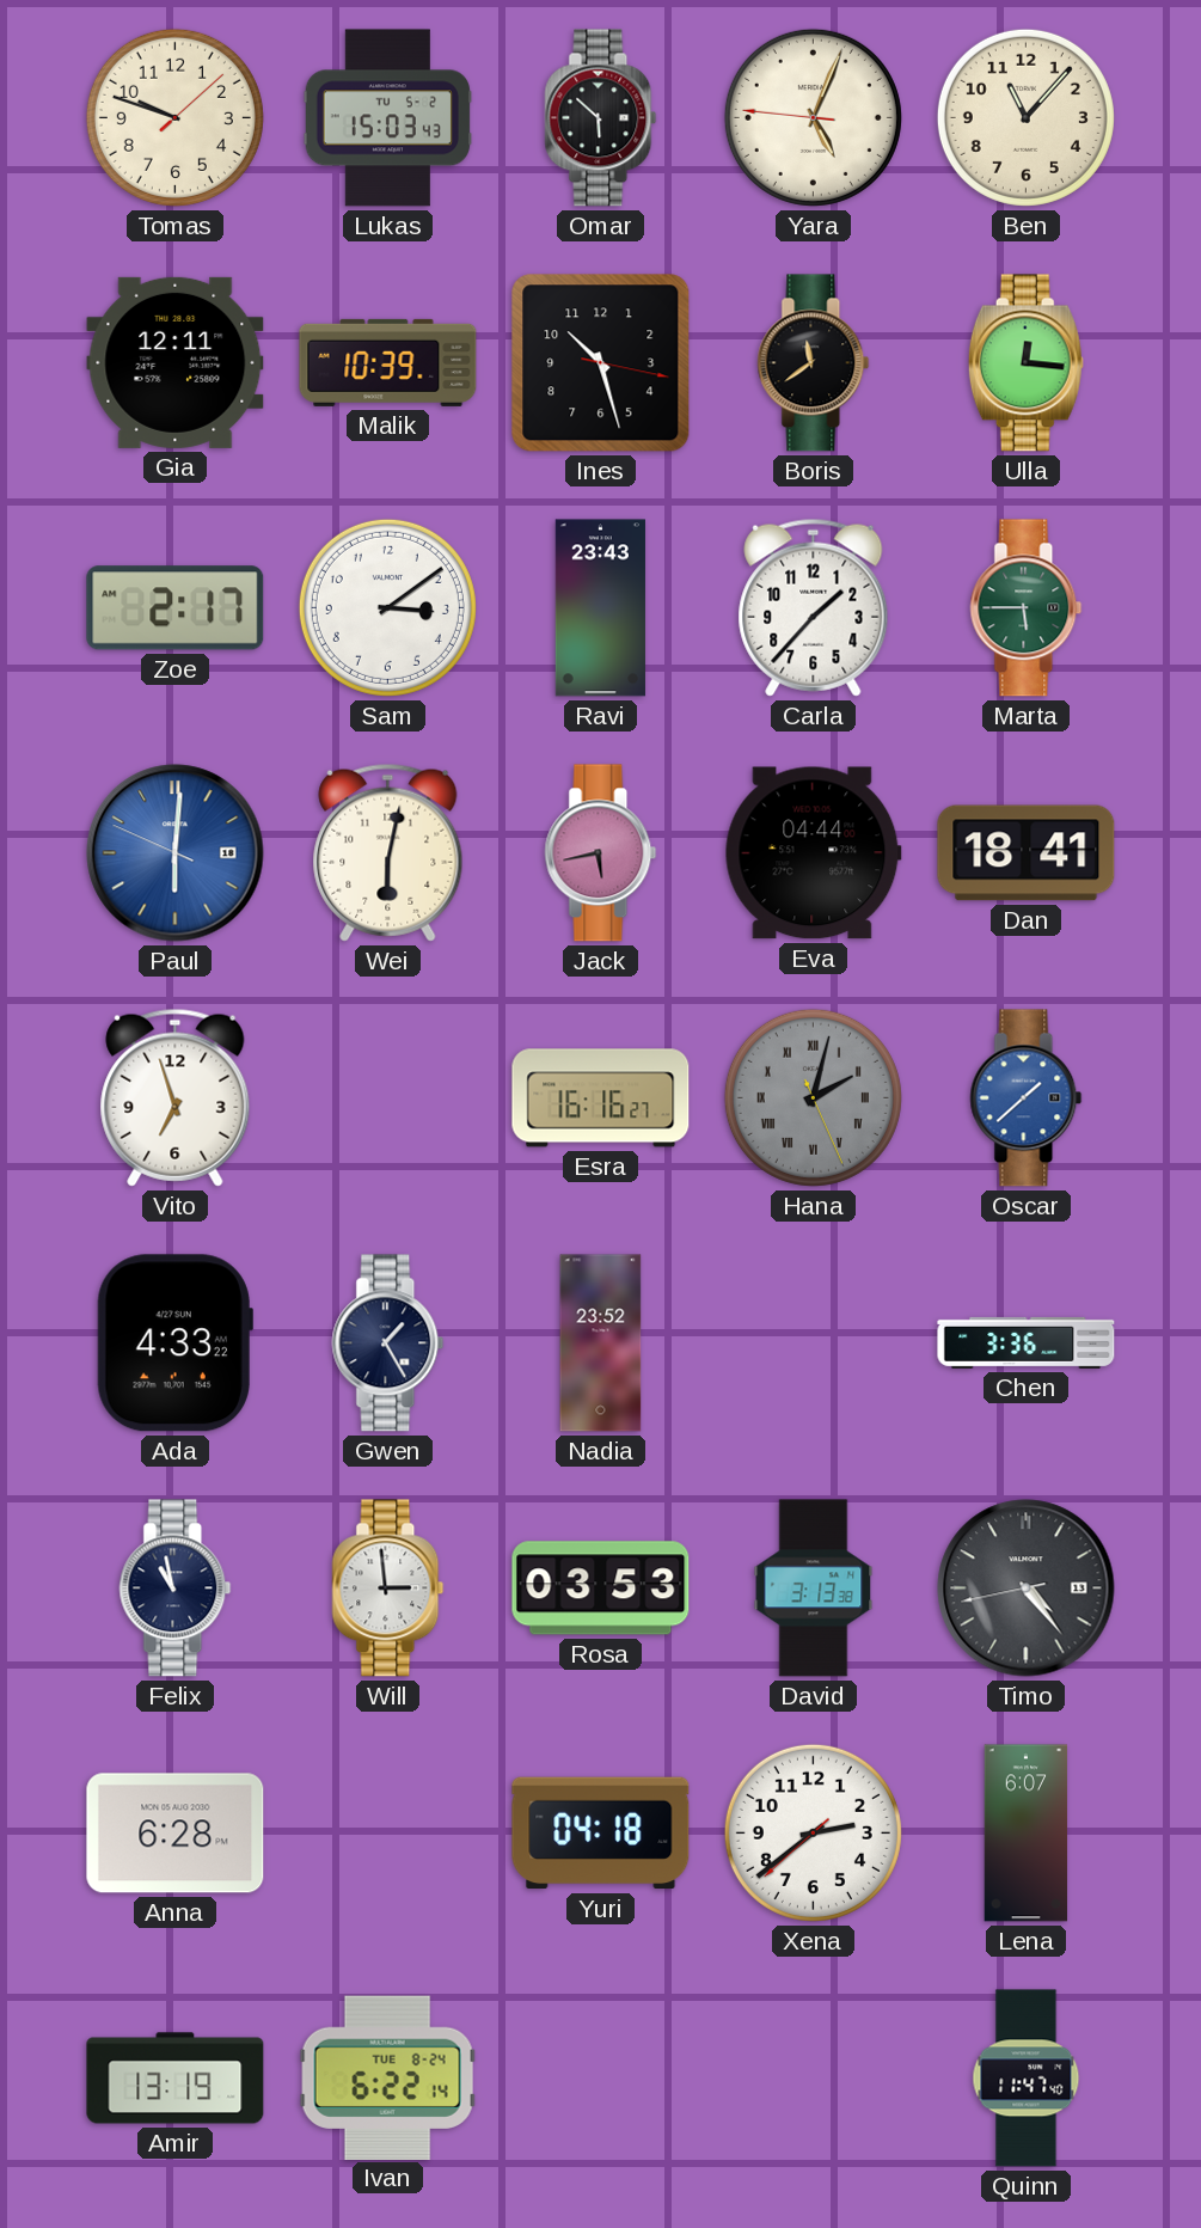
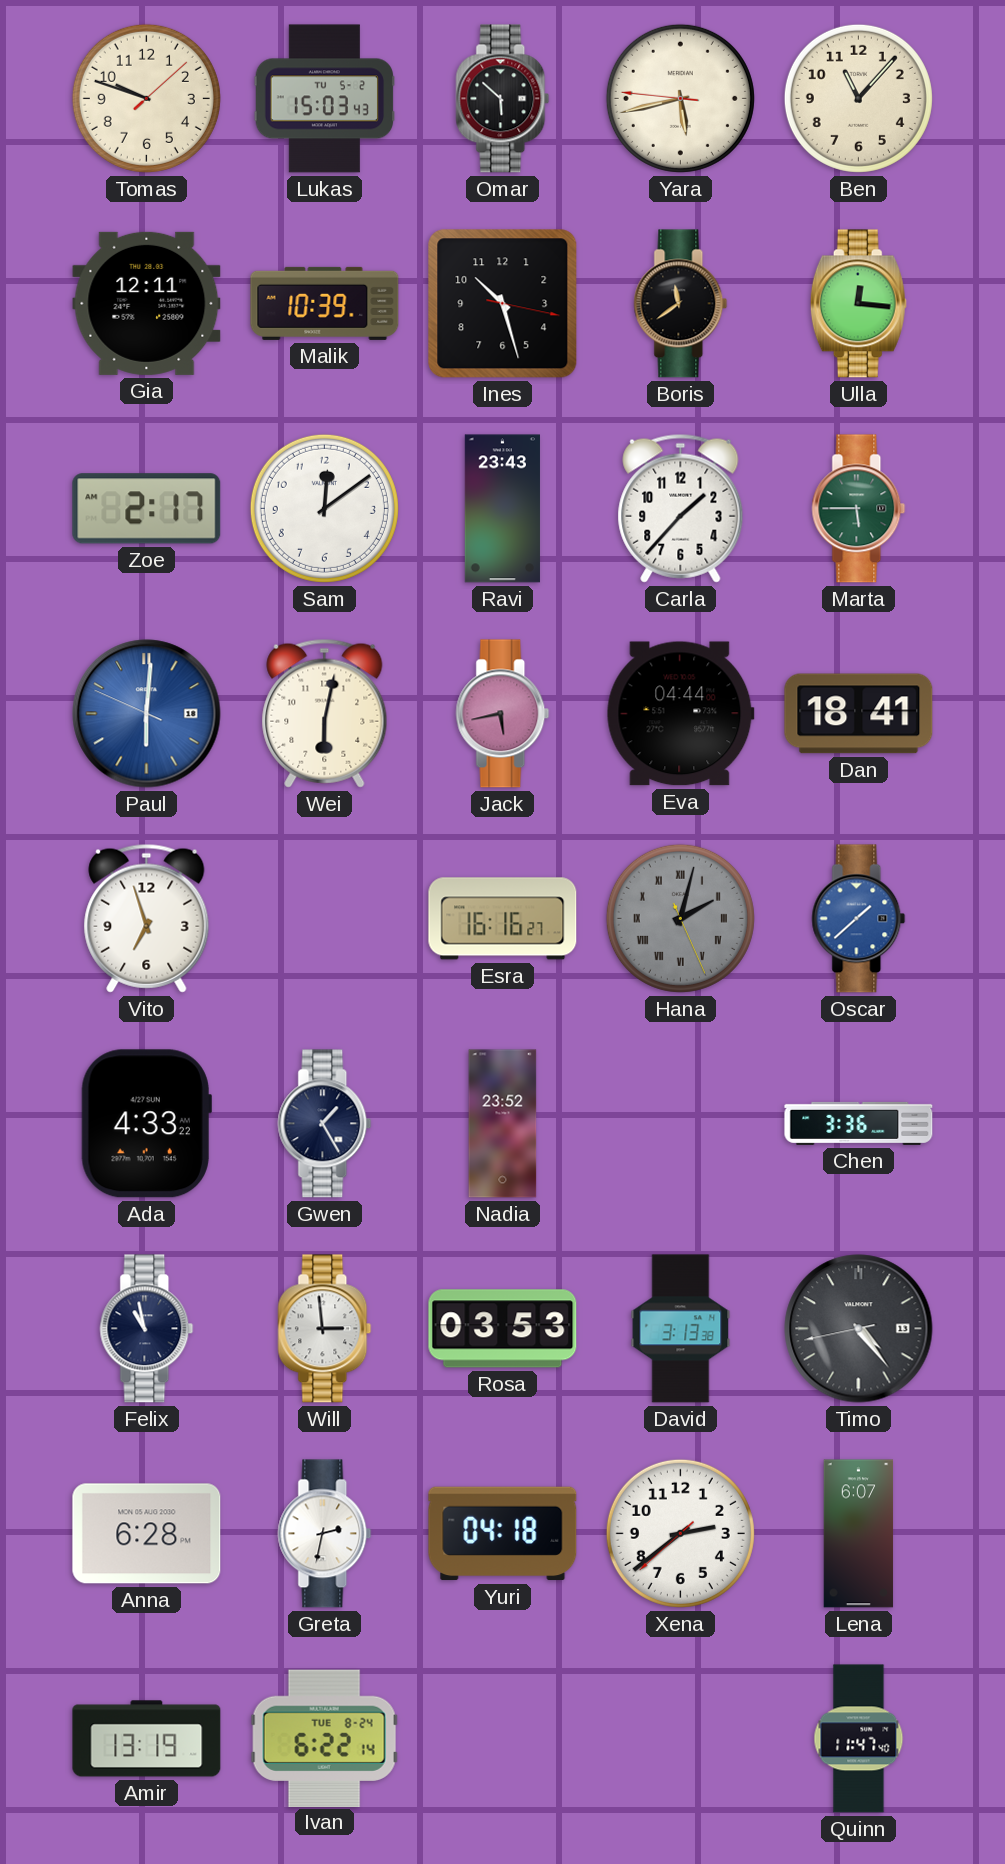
Yara: 5:03 -> 5:42
Sam: 3:09 -> 12:09
Greta: none -> 2:32
